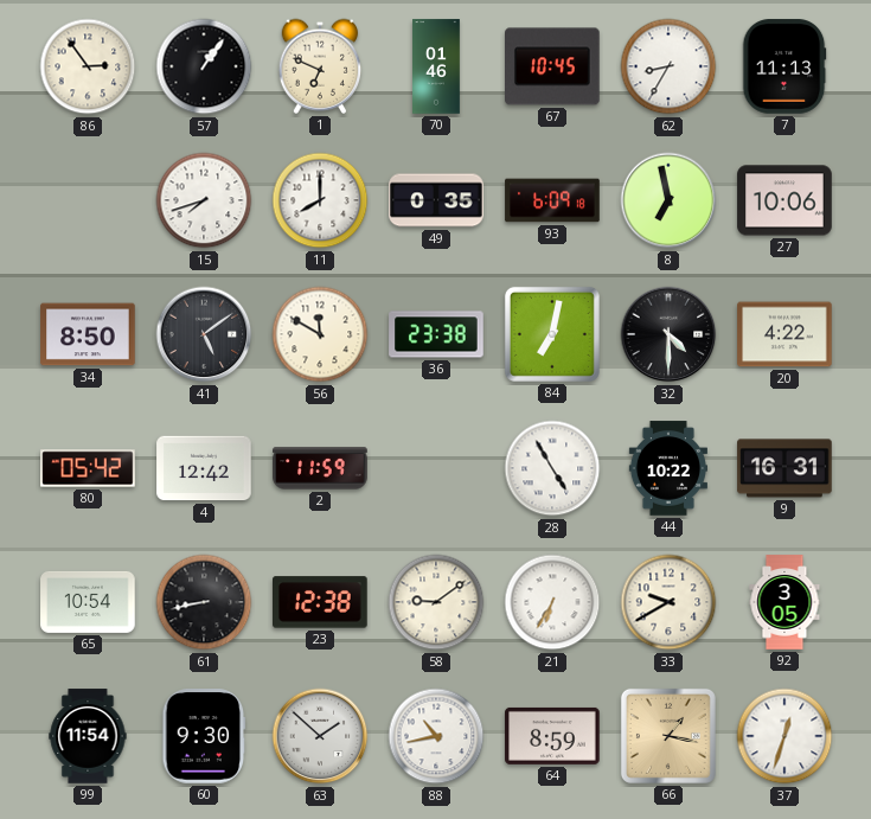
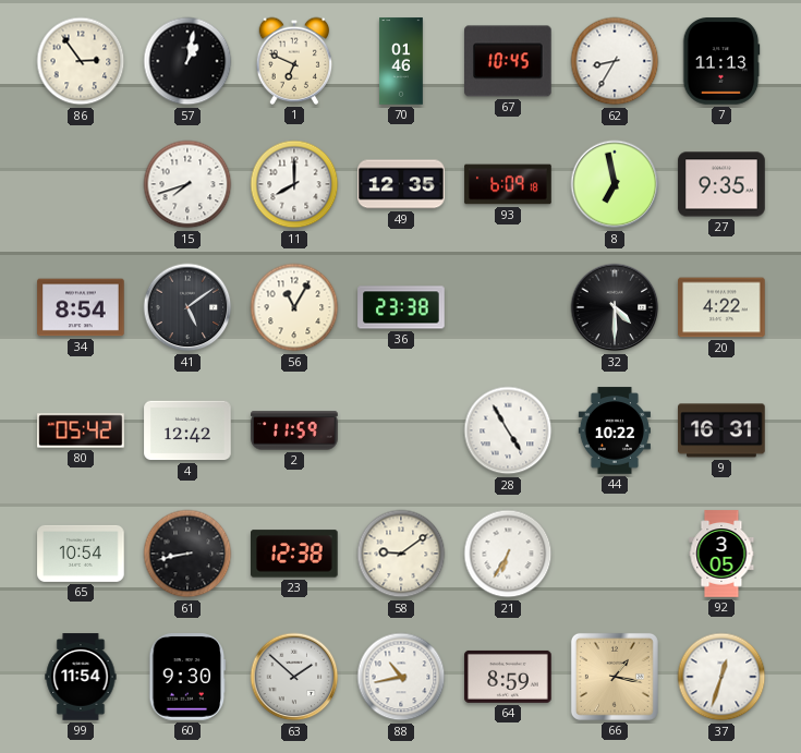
57: 1:06 -> 1:02
49: 0:35 -> 12:35
27: 10:06 -> 9:35
34: 8:50 -> 8:54
56: 11:50 -> 11:05
84: 7:02 -> none
33: 9:40 -> none
